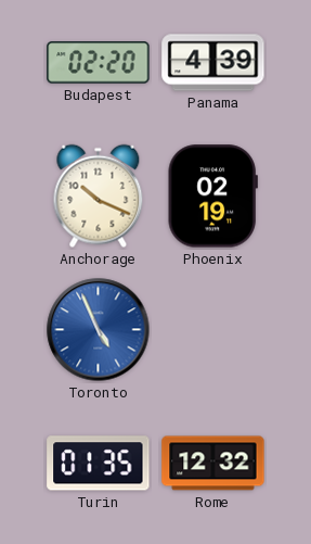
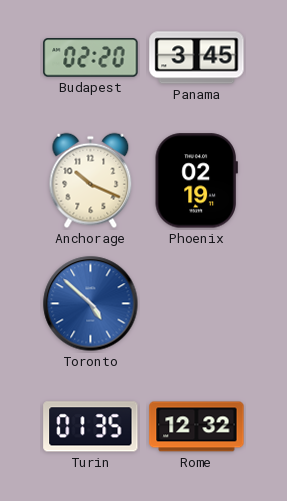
Panama: 4:39 -> 3:45
Toronto: 4:56 -> 4:52
